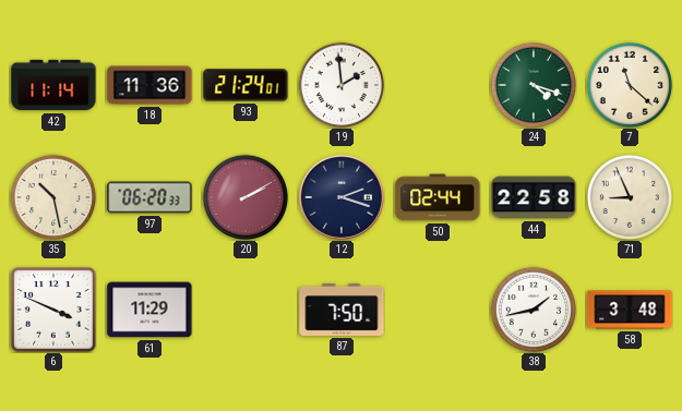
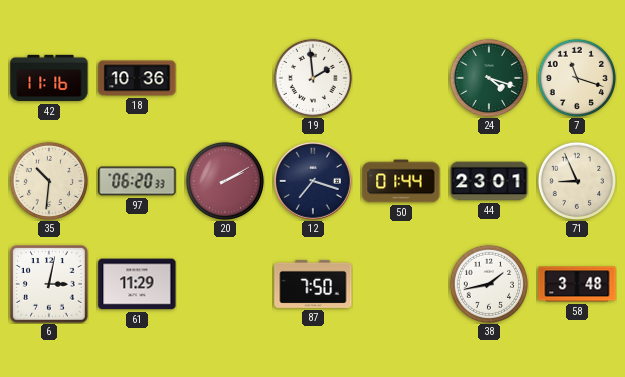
42: 11:14 -> 11:16
18: 11:36 -> 10:36
93: 21:24 -> none
7: 11:22 -> 11:18
35: 10:28 -> 10:31
12: 2:18 -> 7:18
50: 02:44 -> 01:44
44: 22:58 -> 23:01
6: 3:49 -> 3:02
